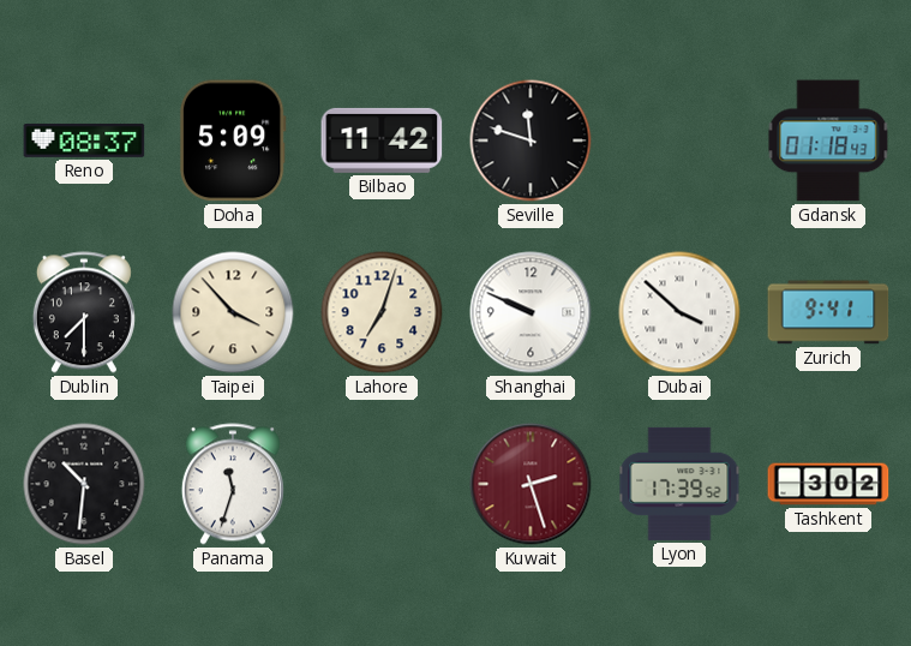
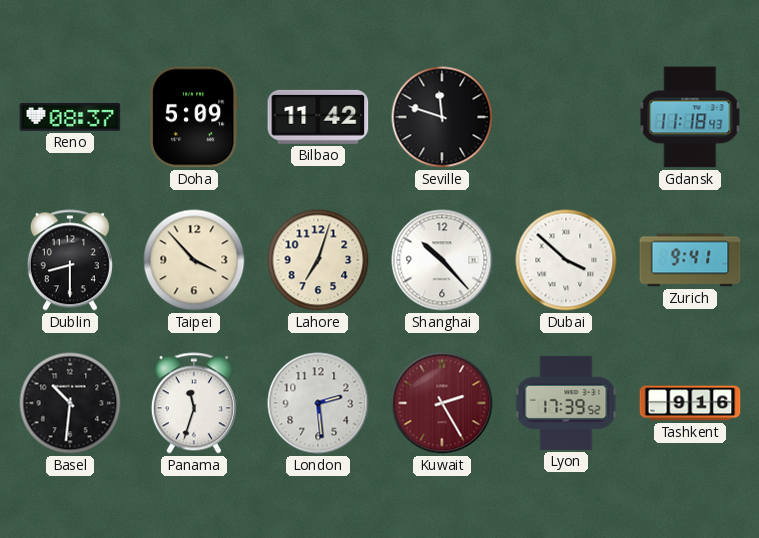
Gdansk: 01:18 -> 11:18
Dublin: 7:30 -> 8:30
Shanghai: 9:49 -> 10:23
London: none -> 2:29
Kuwait: 2:27 -> 2:25
Tashkent: 3:02 -> 9:16
